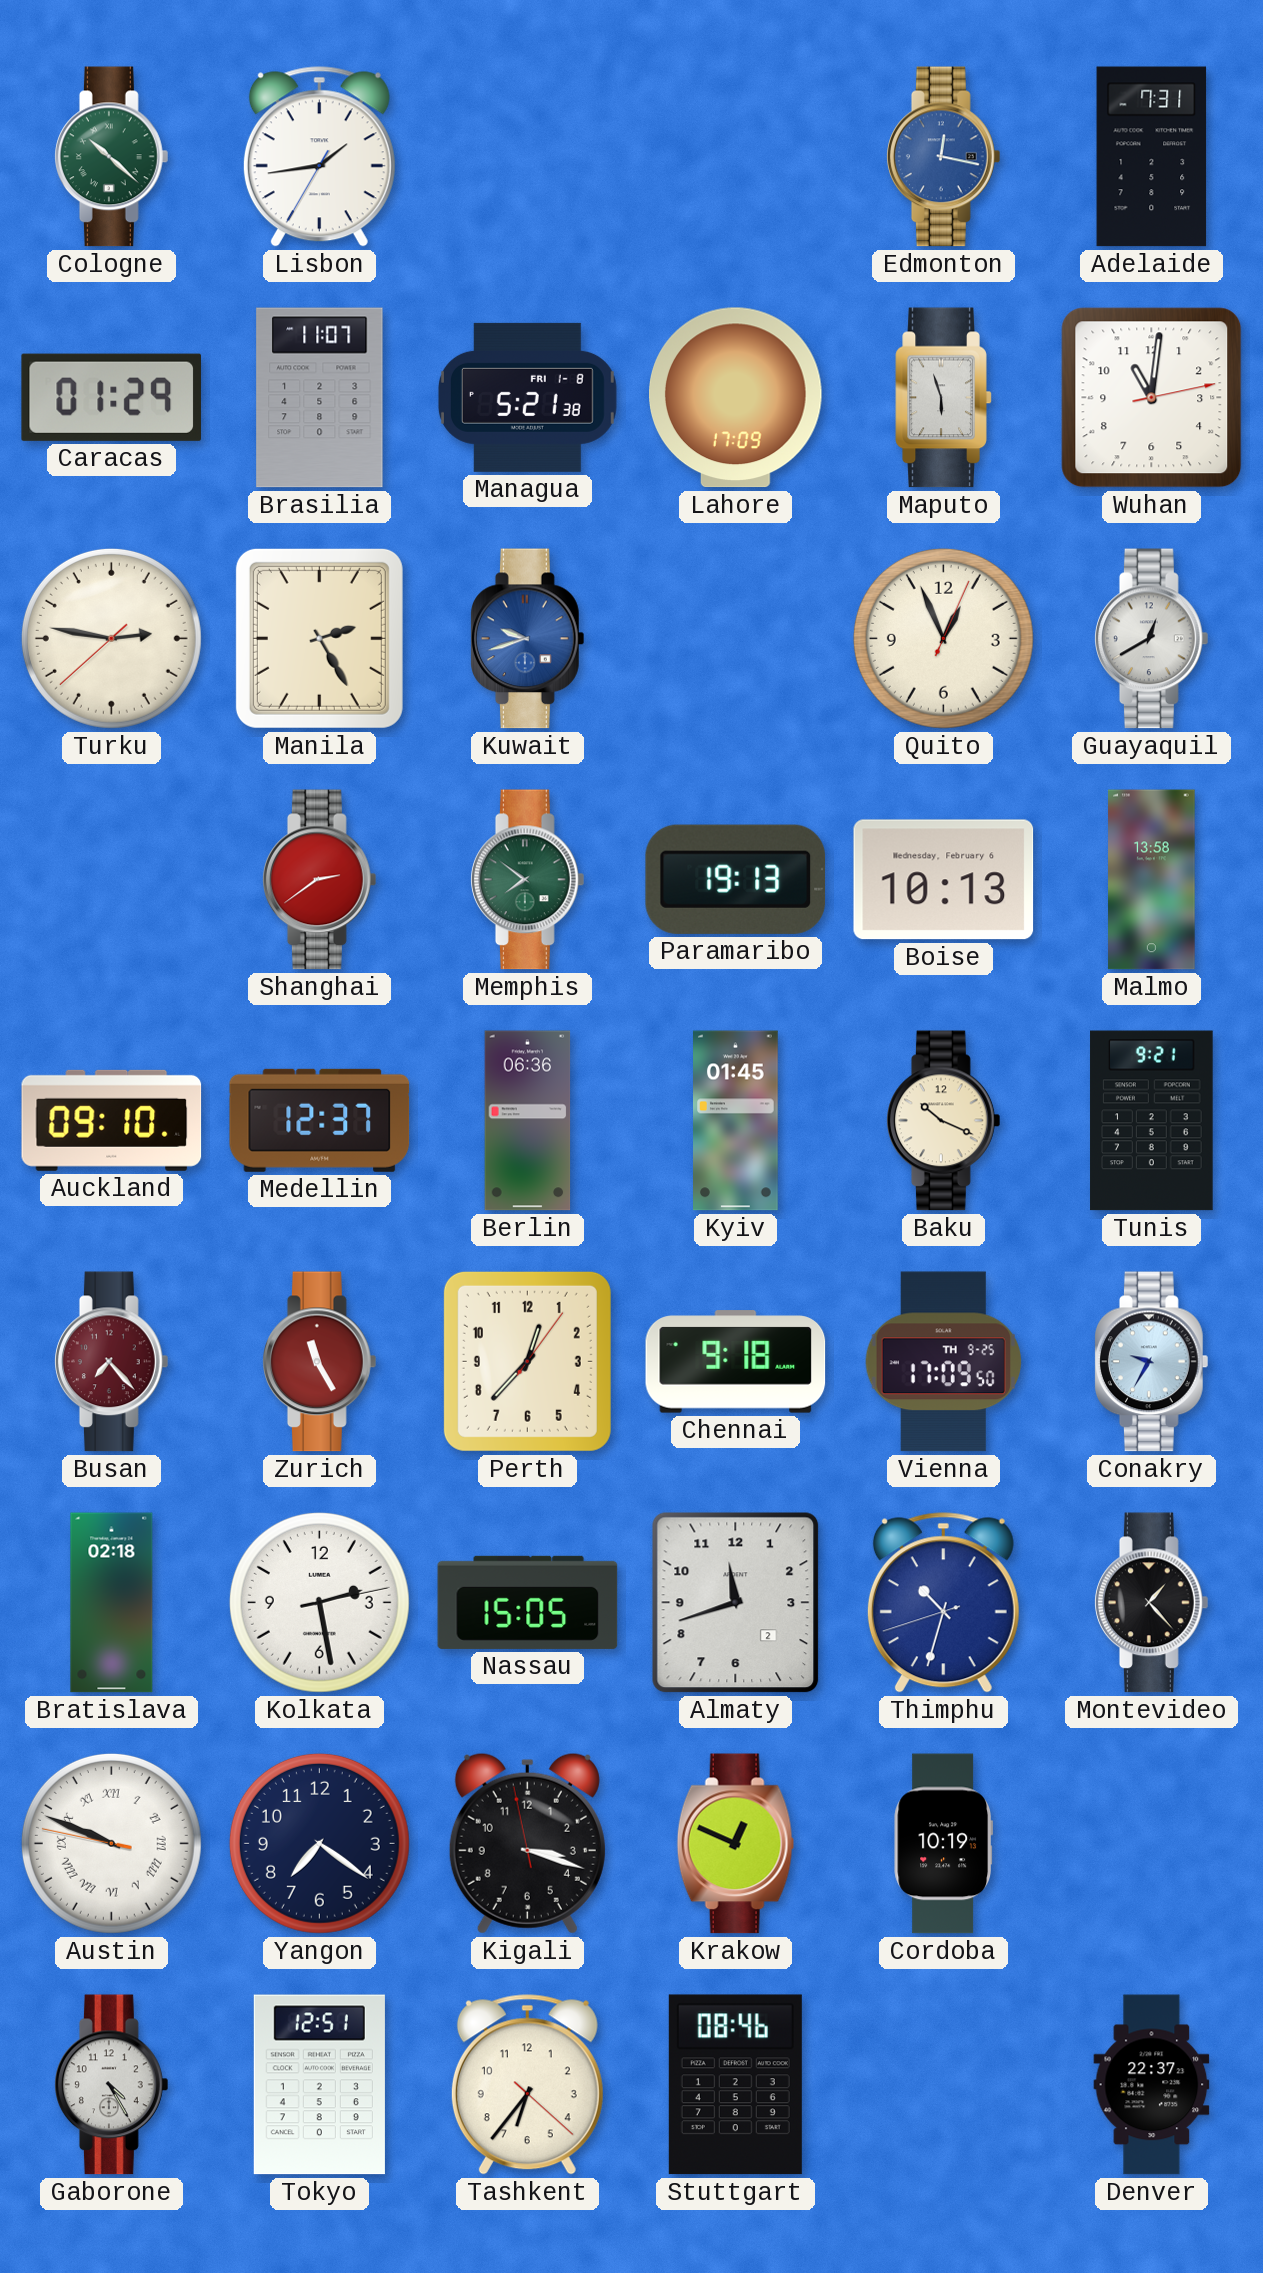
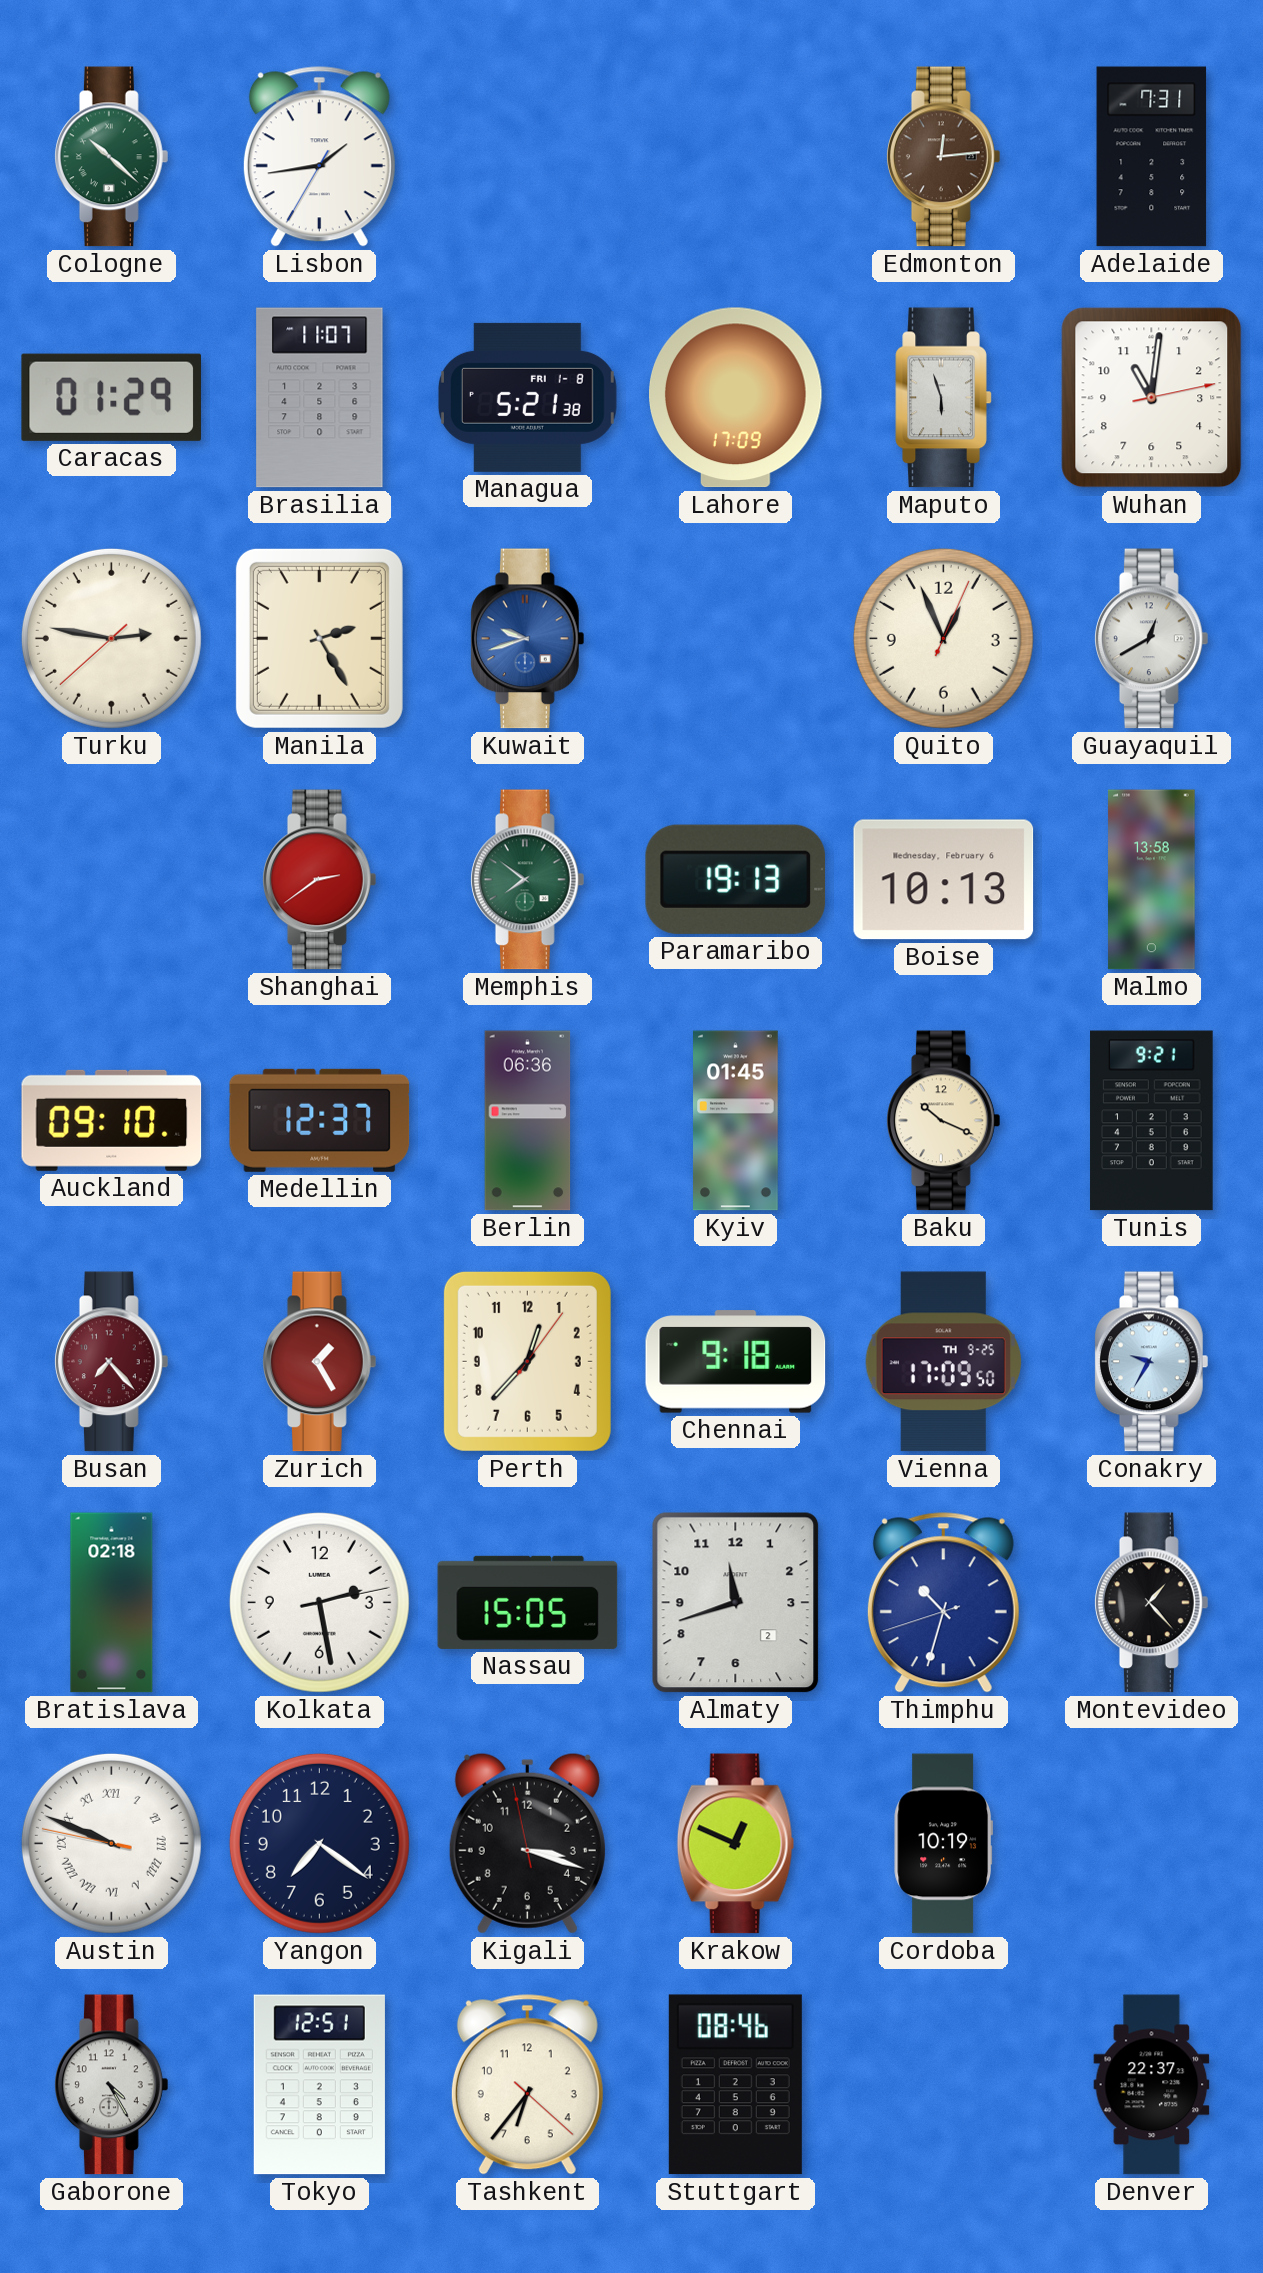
Edmonton: 12:17 -> 12:14
Edmonton dial: blue -> brown
Zurich: 11:25 -> 1:25
